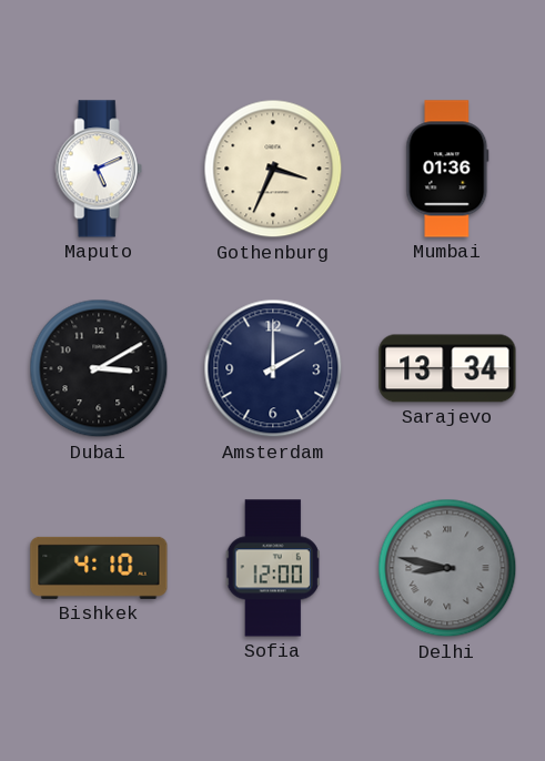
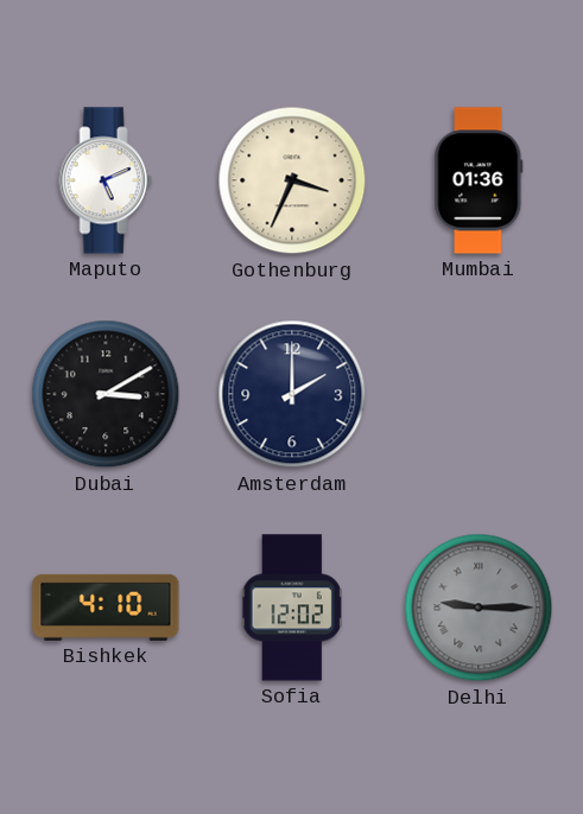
Sarajevo: 13:34 -> none
Sofia: 12:00 -> 12:02
Delhi: 8:47 -> 9:15
